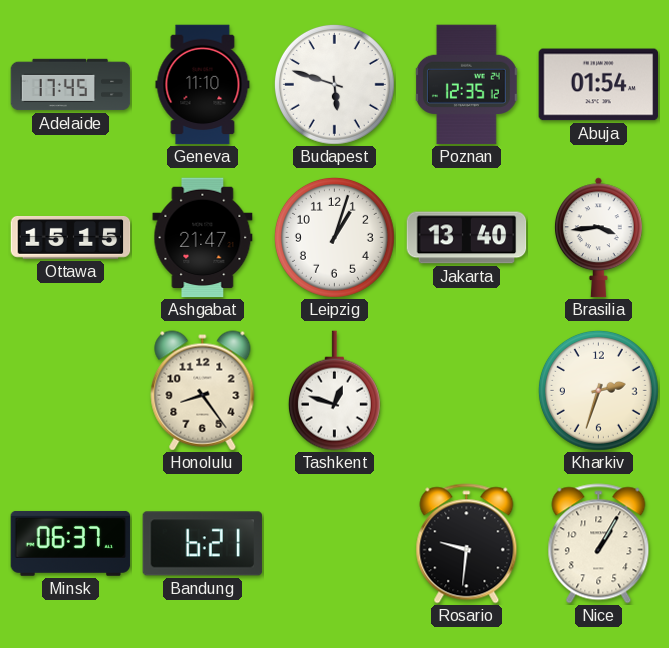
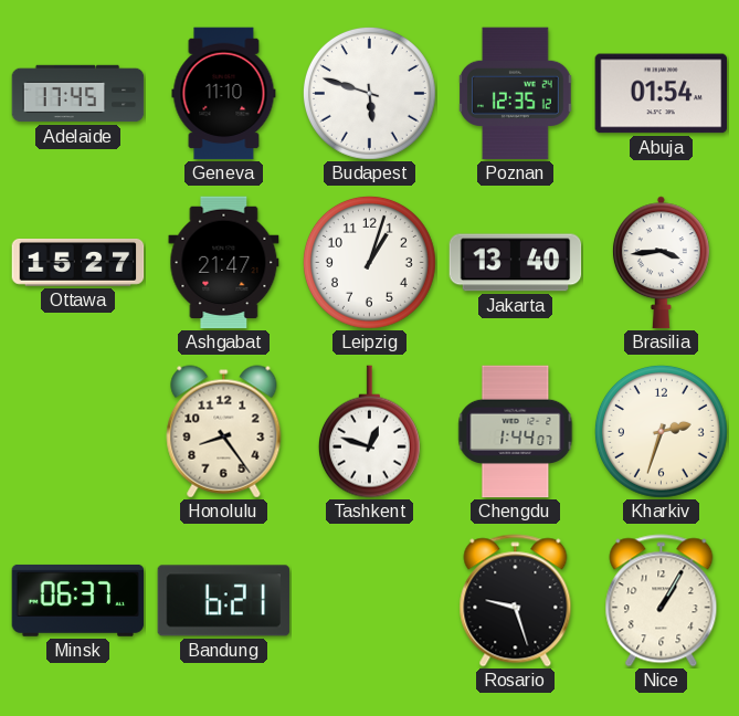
Ottawa: 15:15 -> 15:27
Chengdu: none -> 1:44
Rosario: 9:31 -> 9:27
